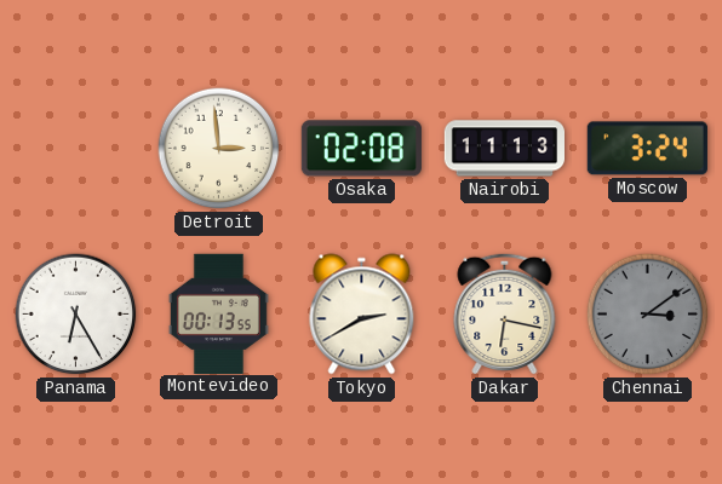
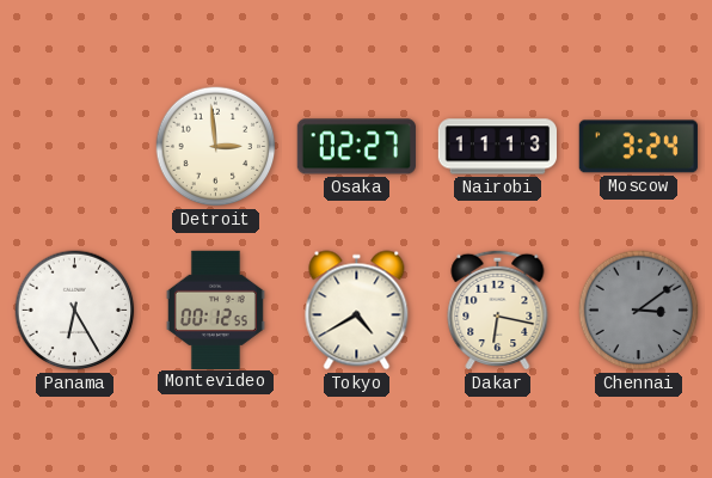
Osaka: 02:08 -> 02:27
Montevideo: 00:13 -> 00:12
Tokyo: 2:40 -> 4:40
